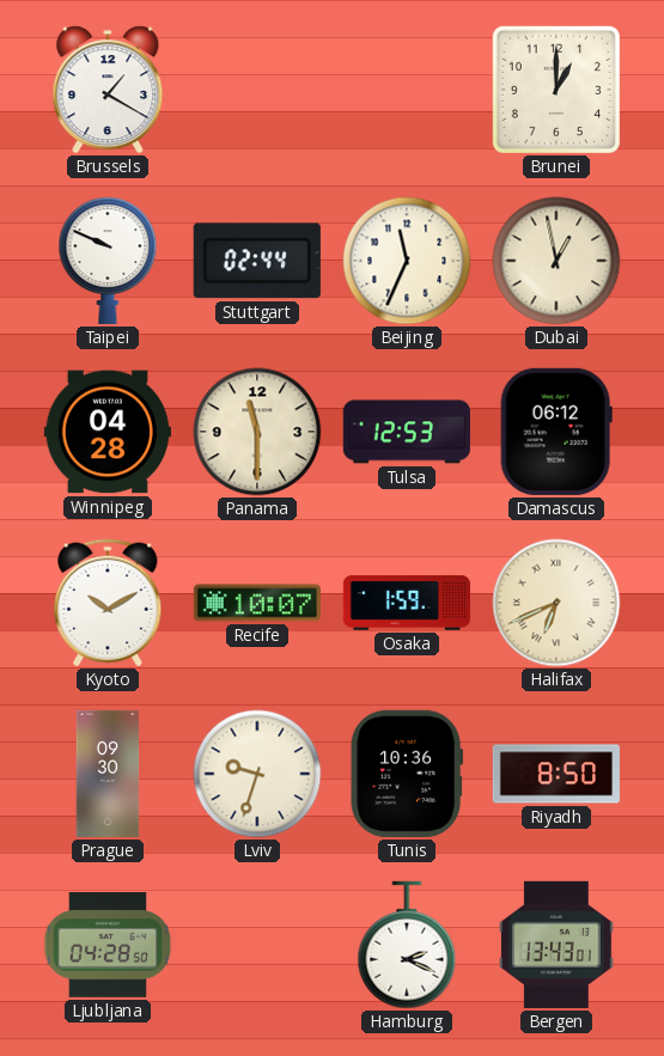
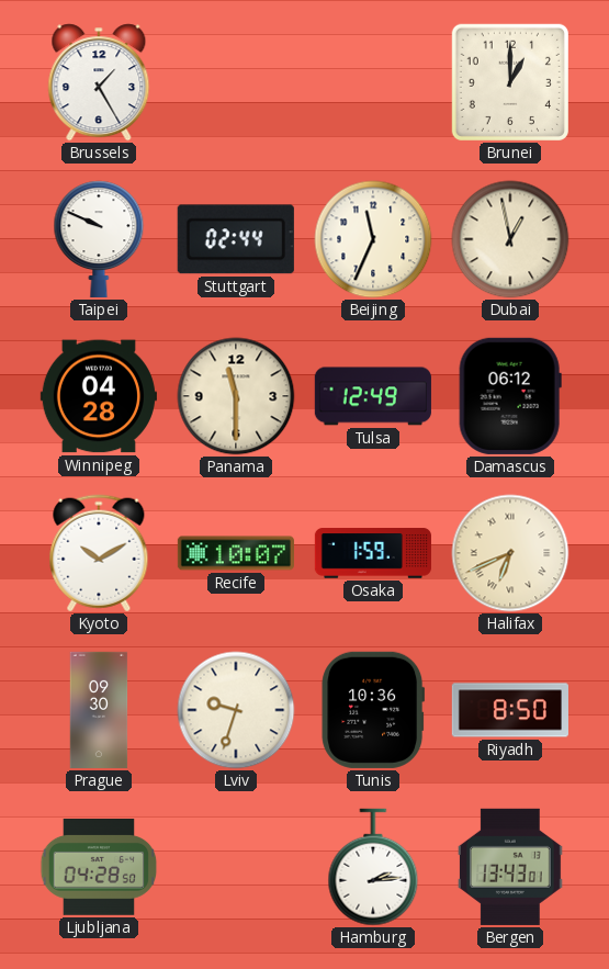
Brussels: 1:20 -> 1:25
Tulsa: 12:53 -> 12:49
Hamburg: 2:19 -> 2:14
